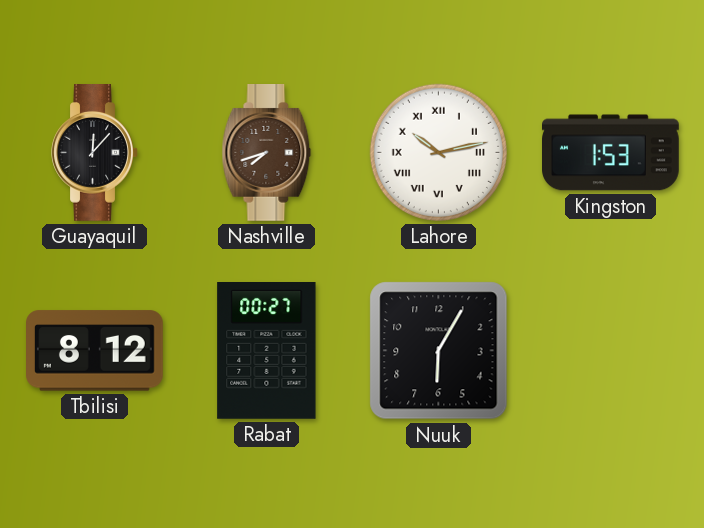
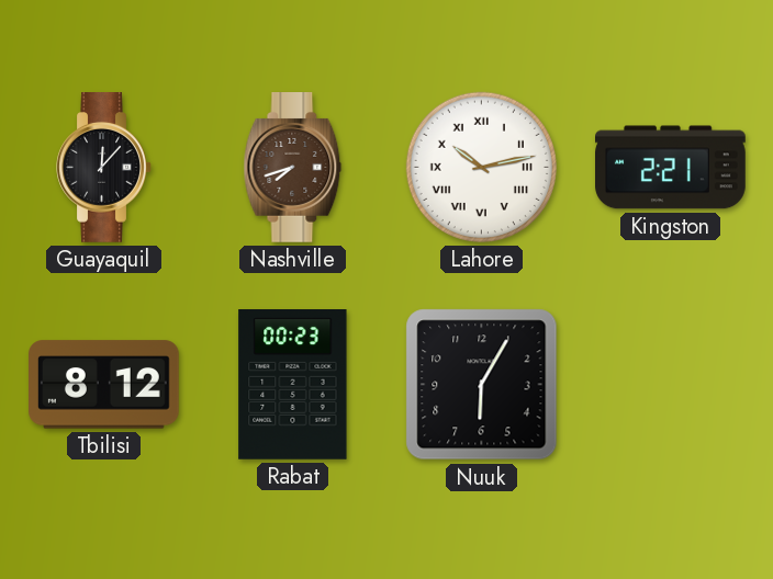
Kingston: 1:53 -> 2:21
Rabat: 00:27 -> 00:23
